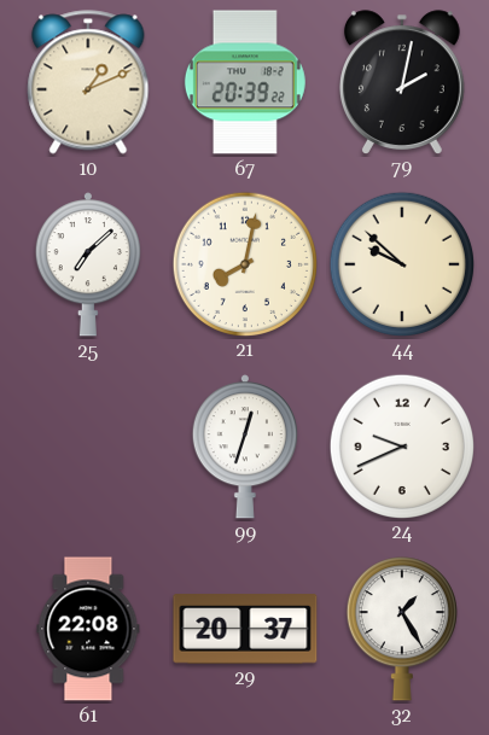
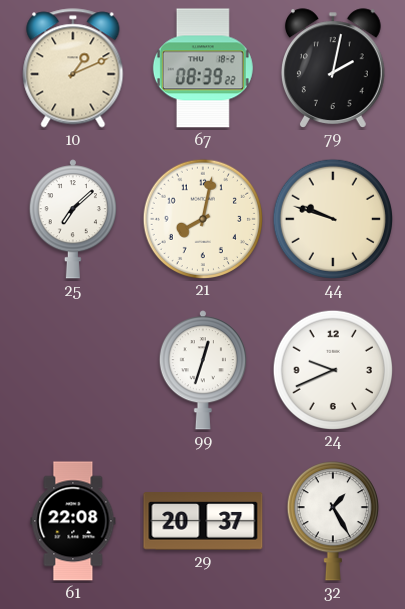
67: 20:39 -> 08:39
44: 9:52 -> 9:48
